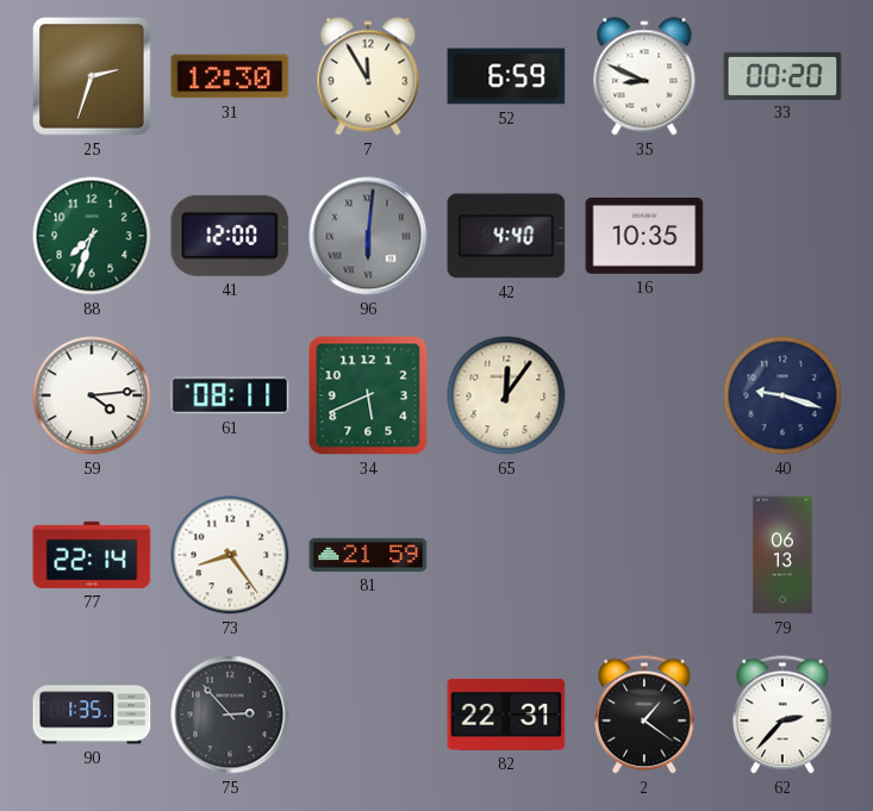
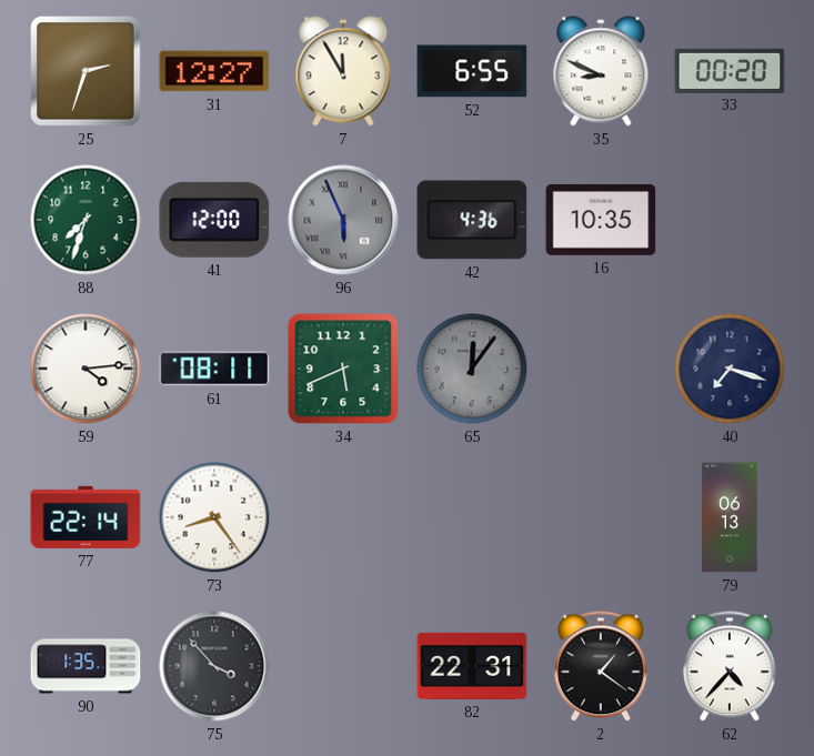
31: 12:30 -> 12:27
52: 6:59 -> 6:55
96: 6:01 -> 5:56
42: 4:40 -> 4:36
65 dial: cream -> grey
40: 9:18 -> 7:18
81: 21:59 -> none
75: 2:53 -> 3:53
62: 2:37 -> 4:37
